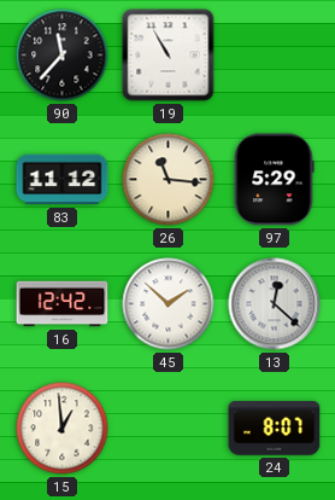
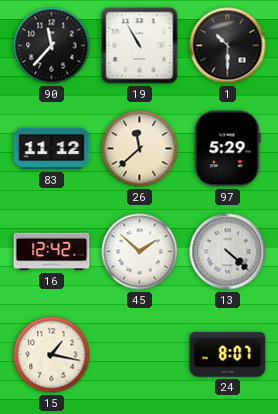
1: none -> 10:30
26: 11:16 -> 11:38
13: 12:22 -> 4:22
15: 12:59 -> 1:17
